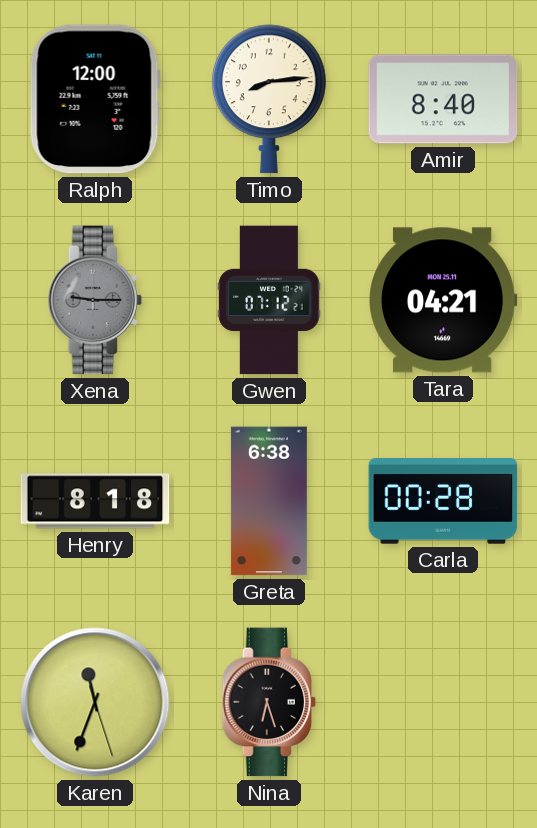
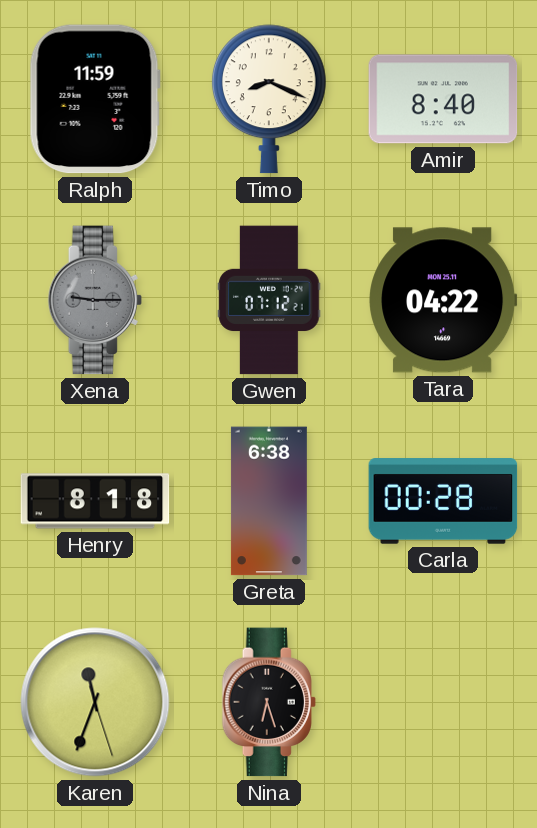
Ralph: 12:00 -> 11:59
Timo: 8:14 -> 8:19
Tara: 04:21 -> 04:22
